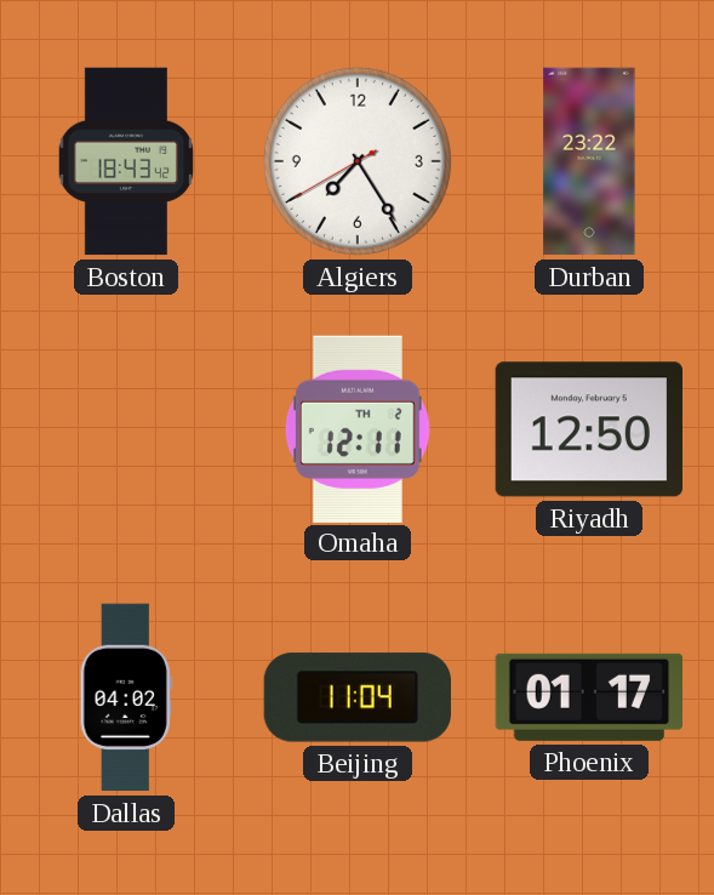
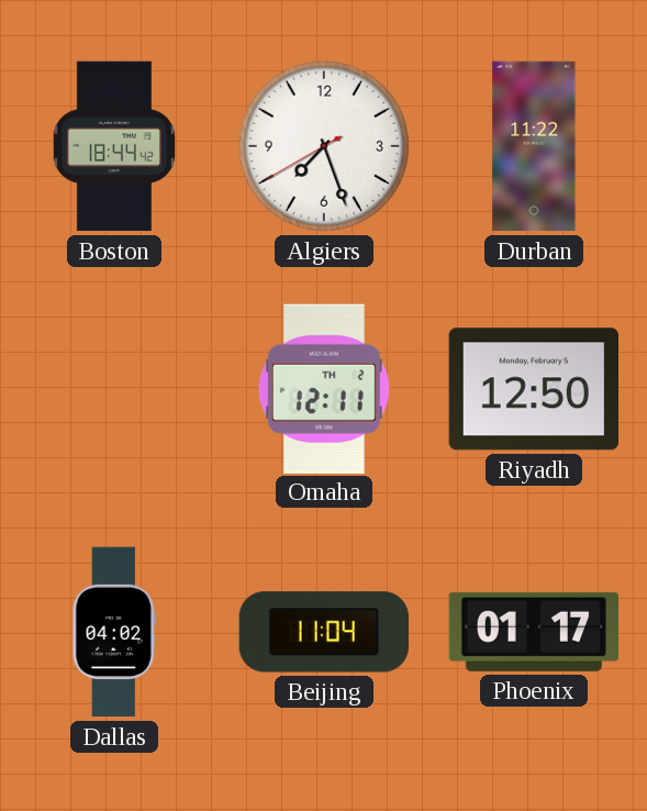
Boston: 18:43 -> 18:44
Algiers: 7:24 -> 7:26
Durban: 23:22 -> 11:22
